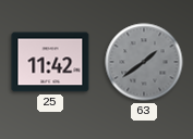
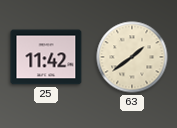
63 dial: grey -> cream
